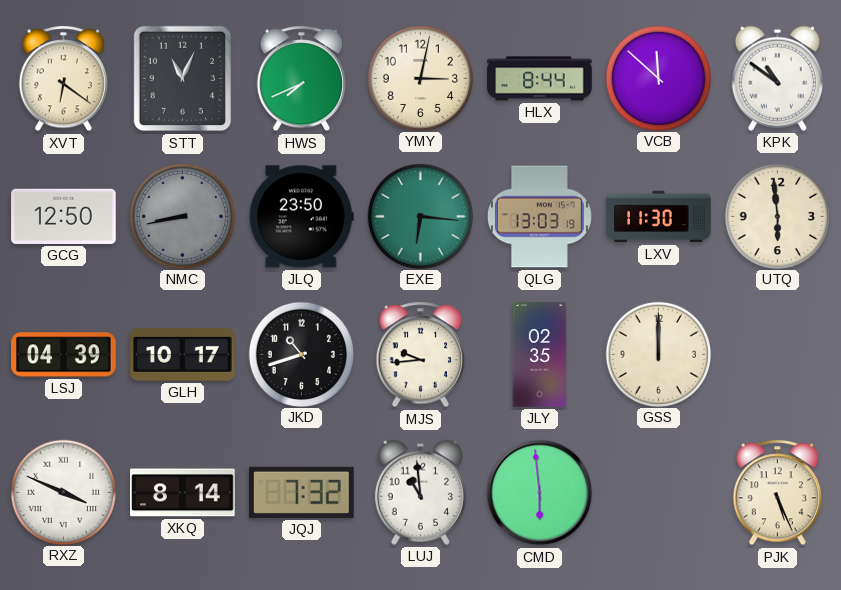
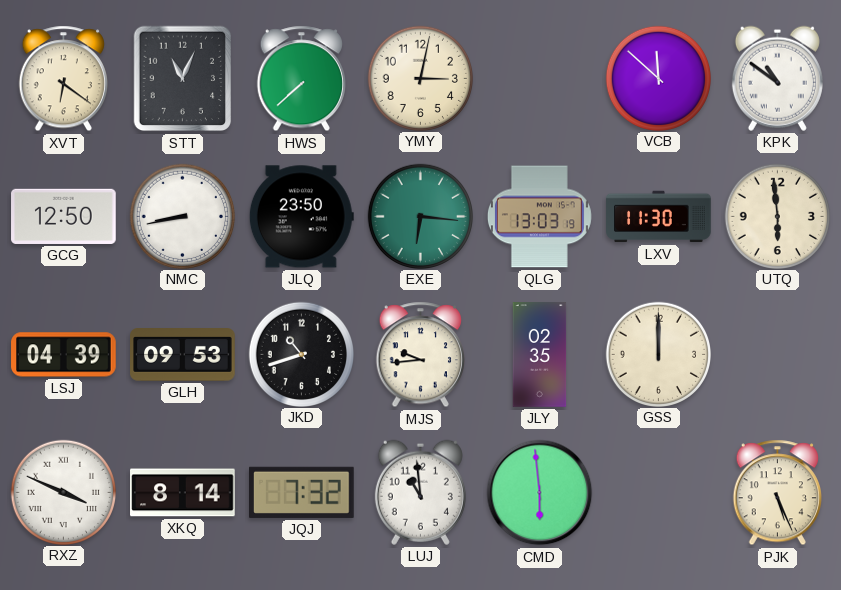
HWS: 7:41 -> 7:38
HLX: 8:44 -> none
NMC dial: grey -> white
GLH: 10:17 -> 09:53
